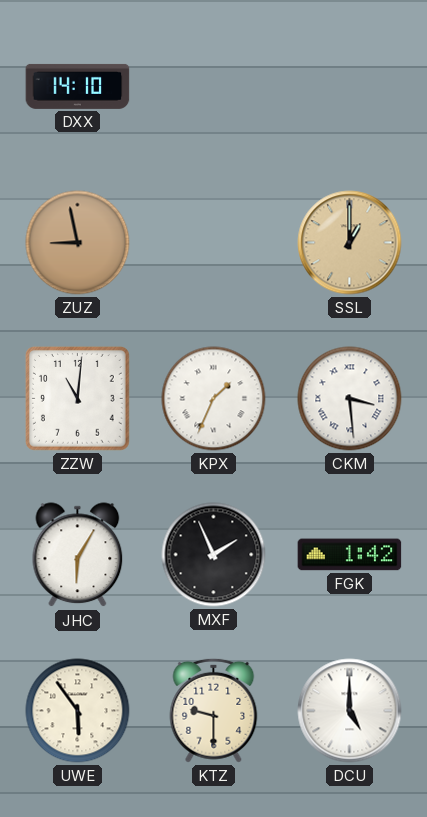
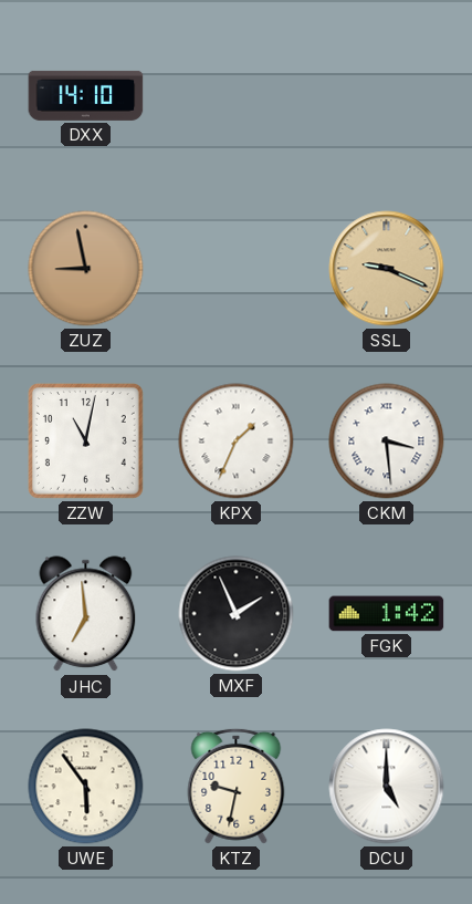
SSL: 1:00 -> 9:19
ZZW: 11:01 -> 11:02
JHC: 6:05 -> 6:59
KTZ: 9:30 -> 9:32
